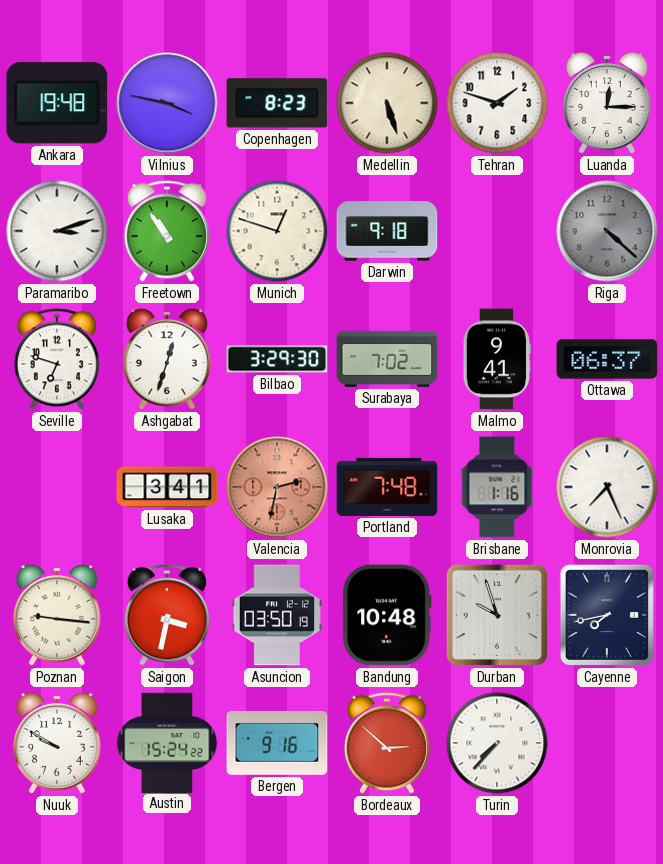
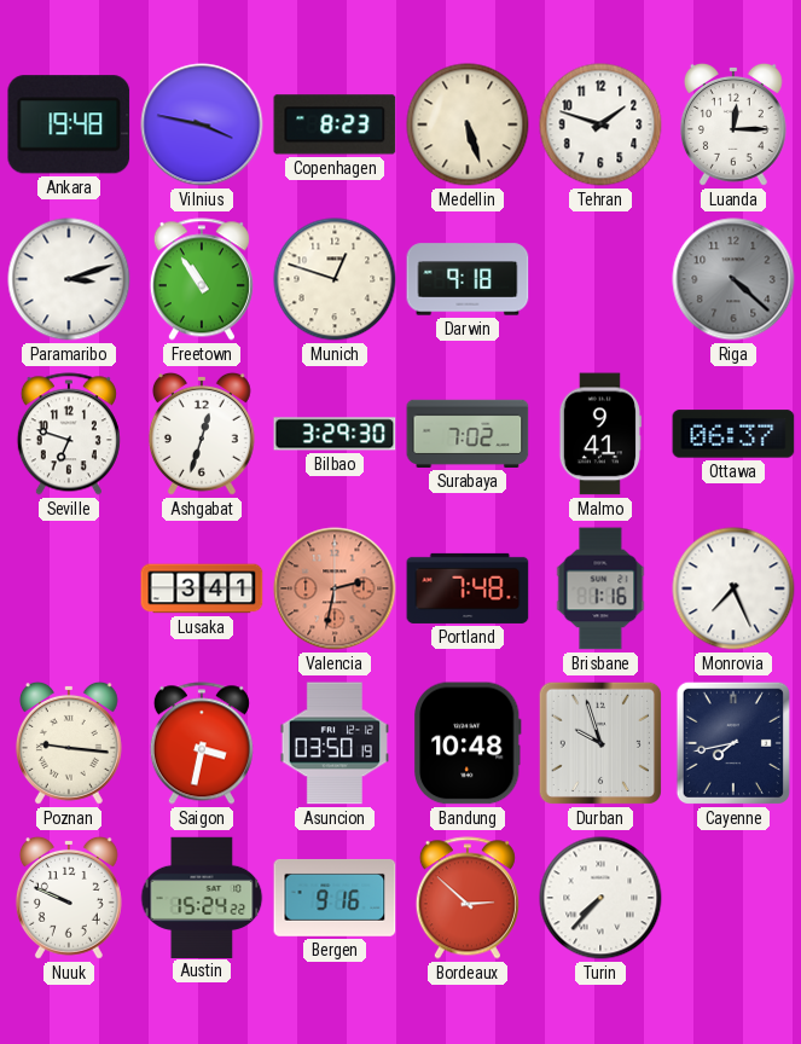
Nuuk: 9:50 -> 9:49
